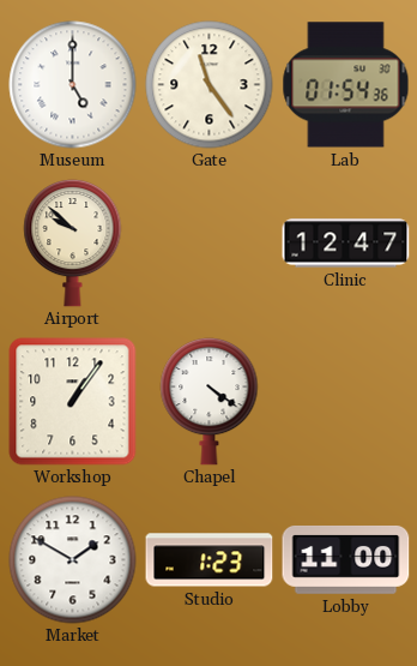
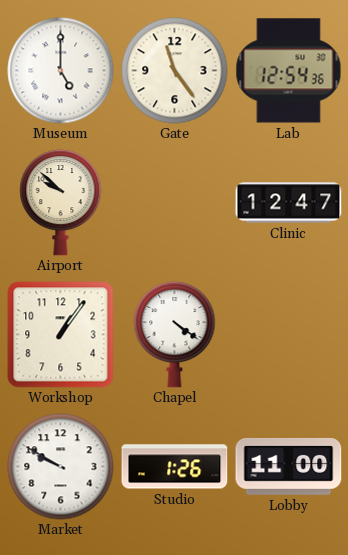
Lab: 01:54 -> 12:54
Market: 1:50 -> 9:50
Studio: 1:23 -> 1:26
